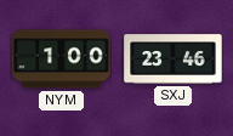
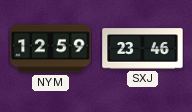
NYM: 1:00 -> 12:59
